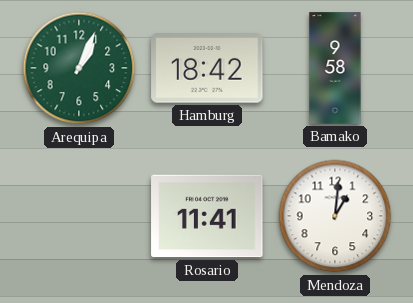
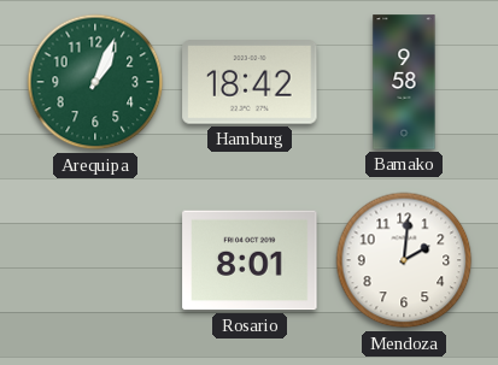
Rosario: 11:41 -> 8:01
Mendoza: 1:01 -> 2:01
